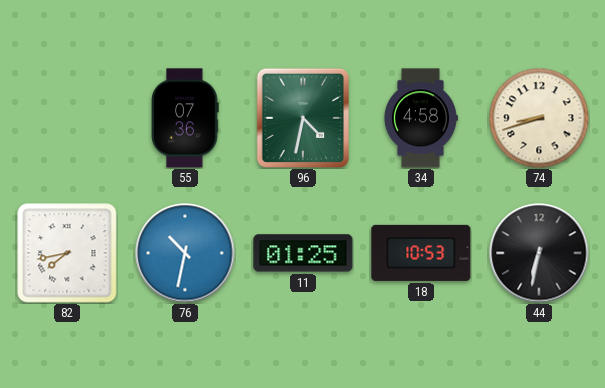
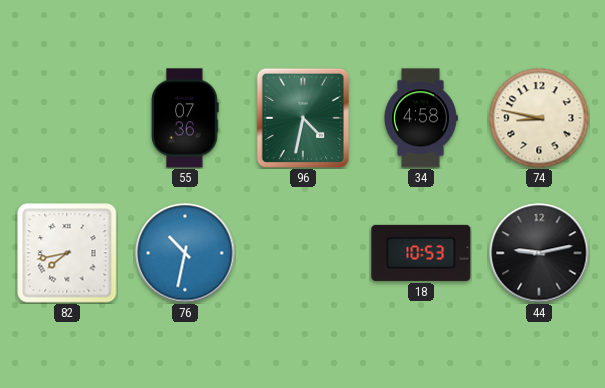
74: 8:42 -> 8:47
11: 01:25 -> none
44: 6:32 -> 9:13
